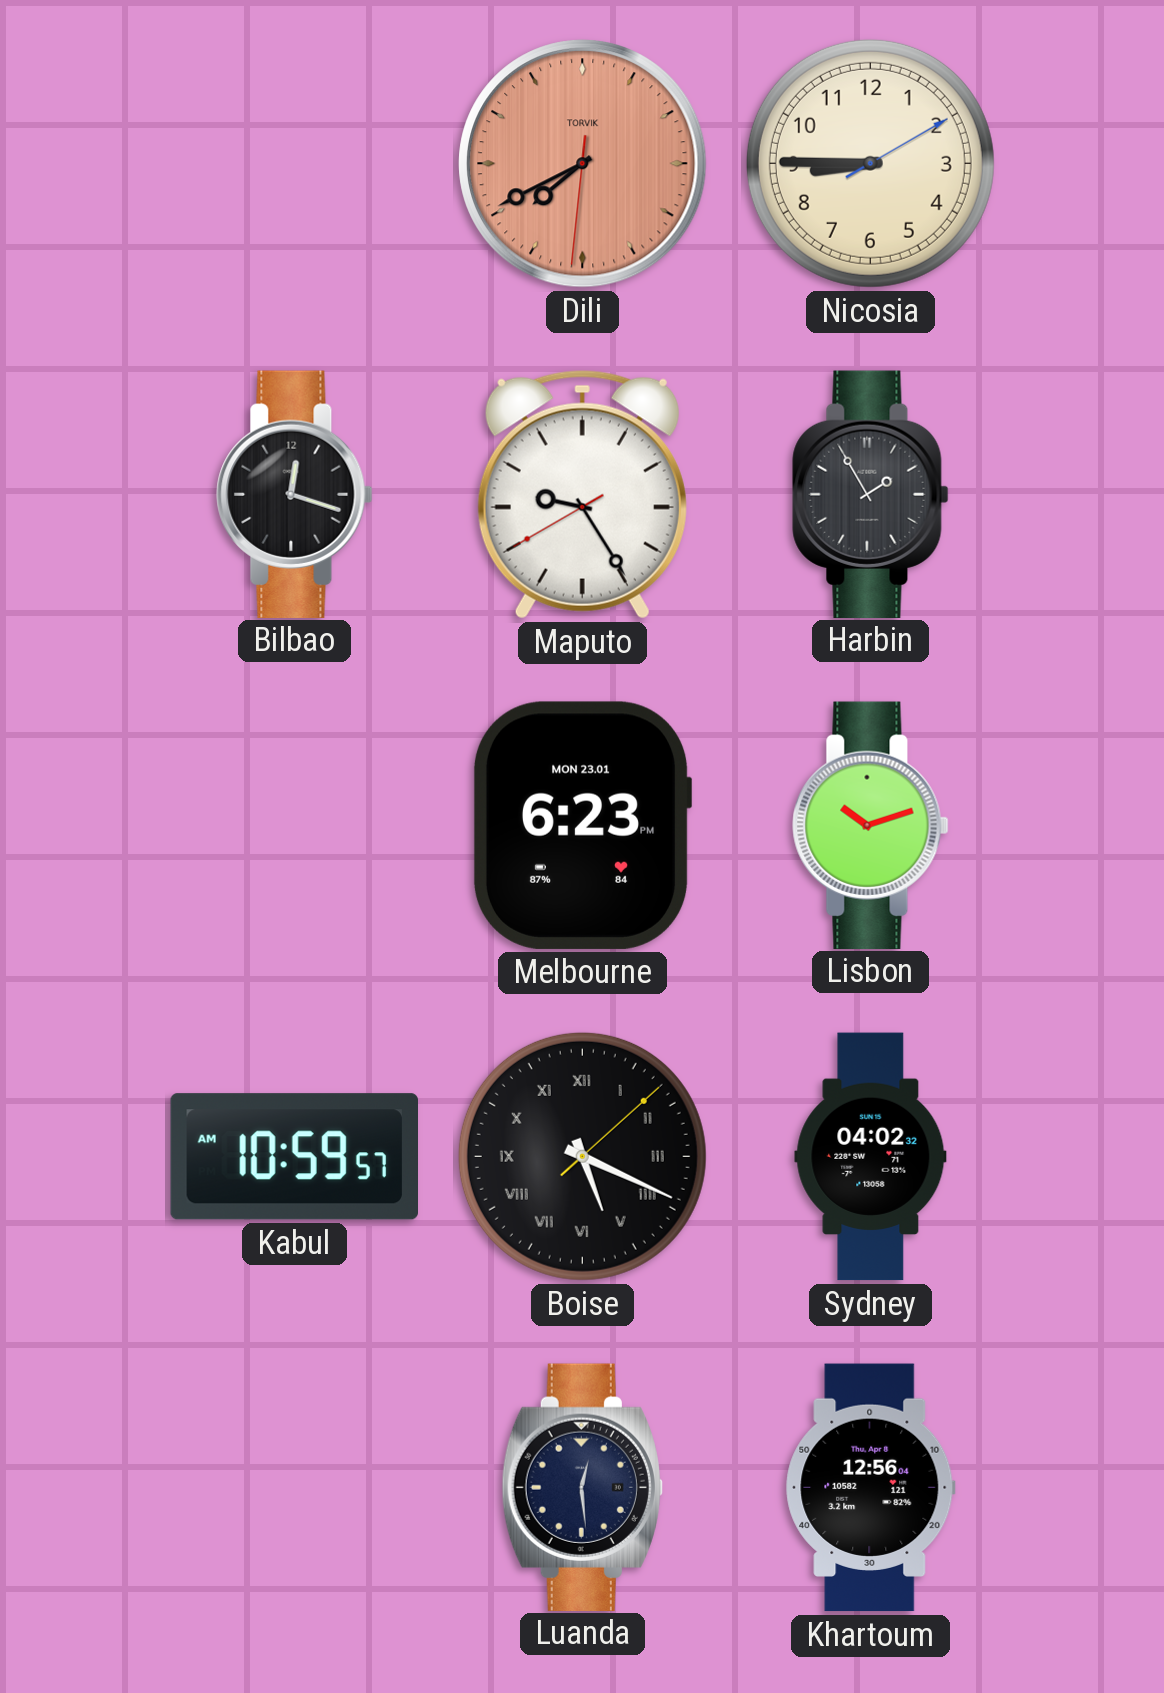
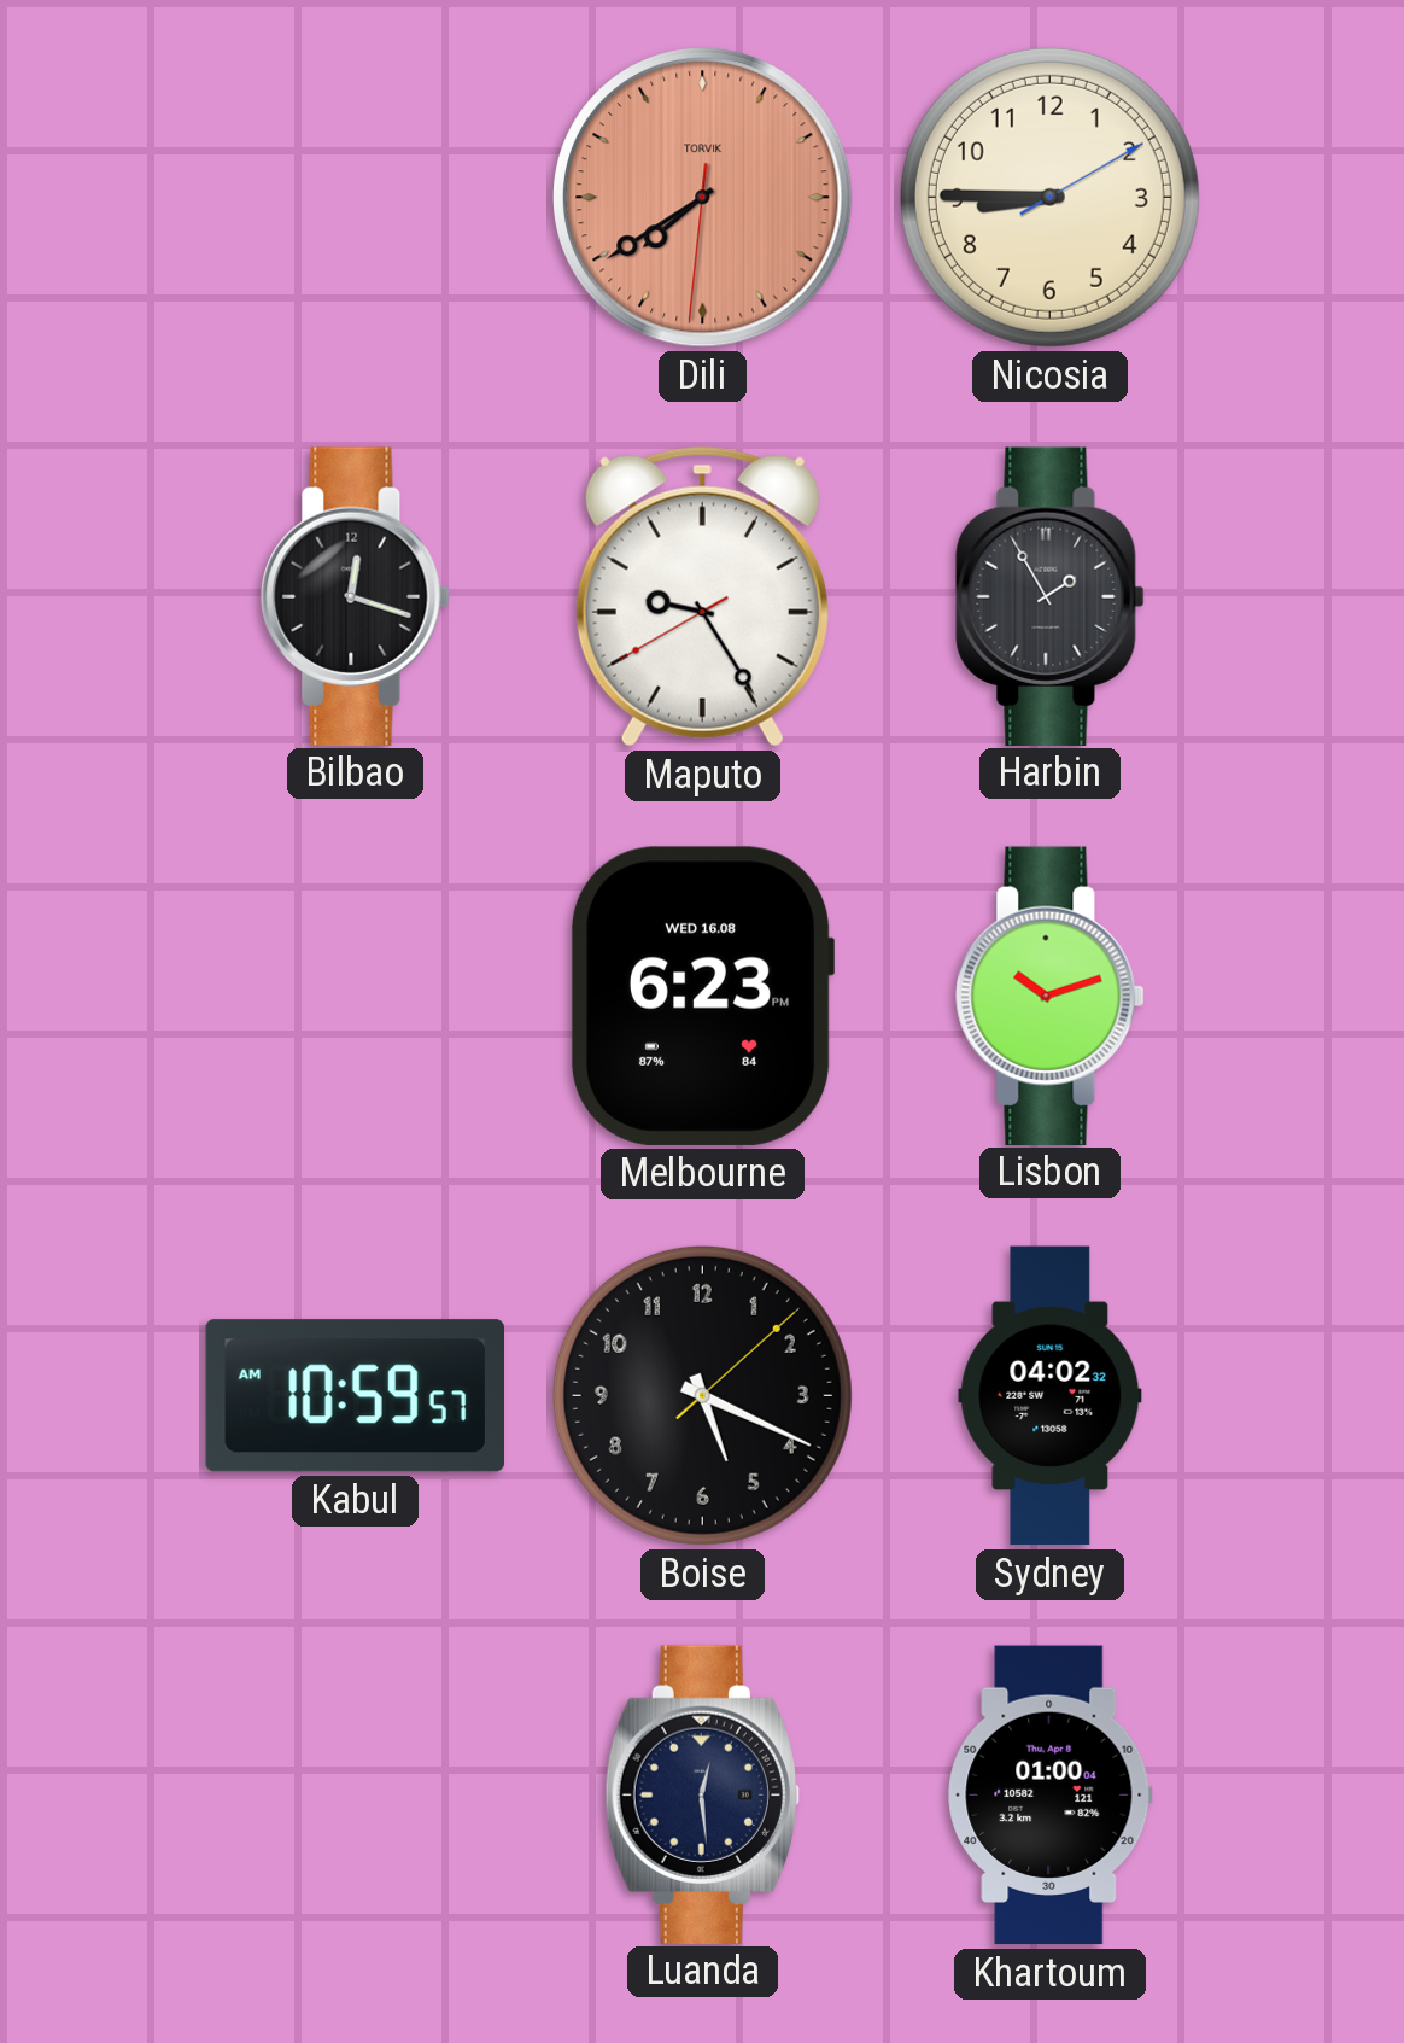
Dili: 7:40 -> 7:39
Melbourne date: MON 23.01 -> WED 16.08
Boise numerals: Roman -> Arabic
Khartoum: 12:56 -> 01:00
